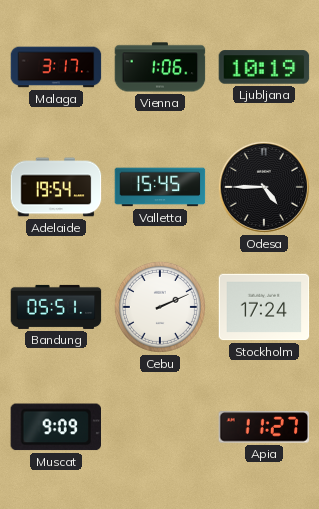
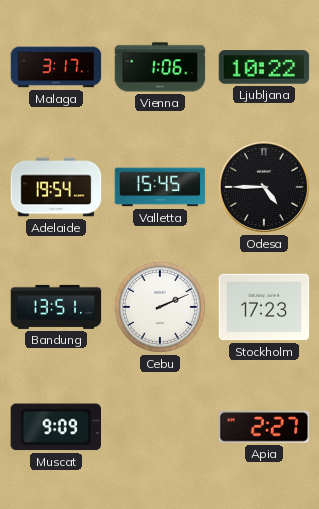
Ljubljana: 10:19 -> 10:22
Bandung: 05:51 -> 13:51
Stockholm: 17:24 -> 17:23
Apia: 11:27 -> 2:27
